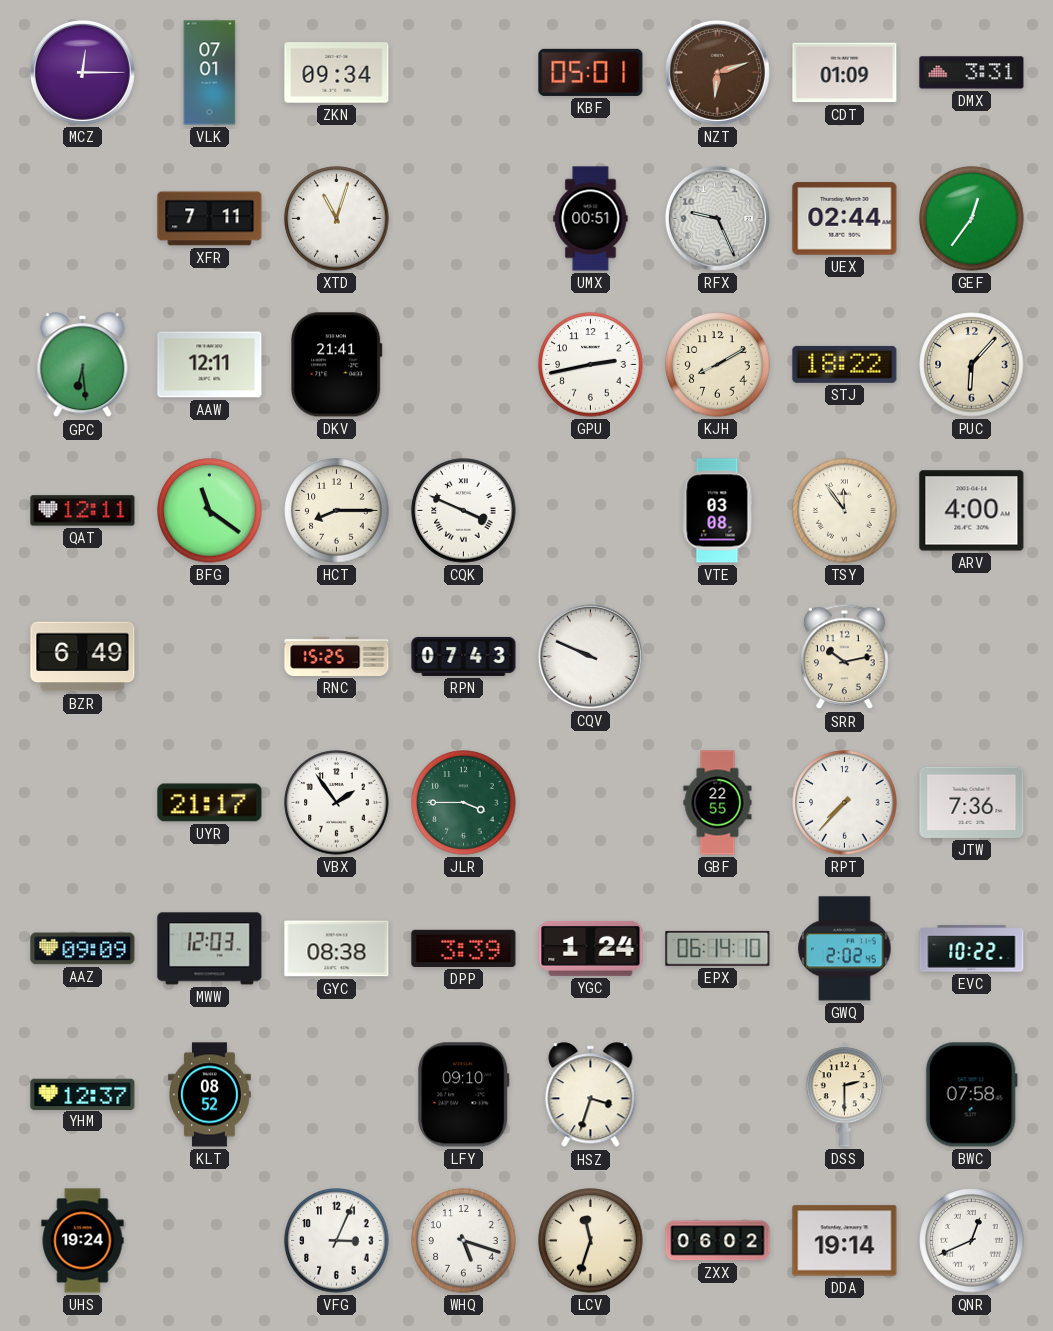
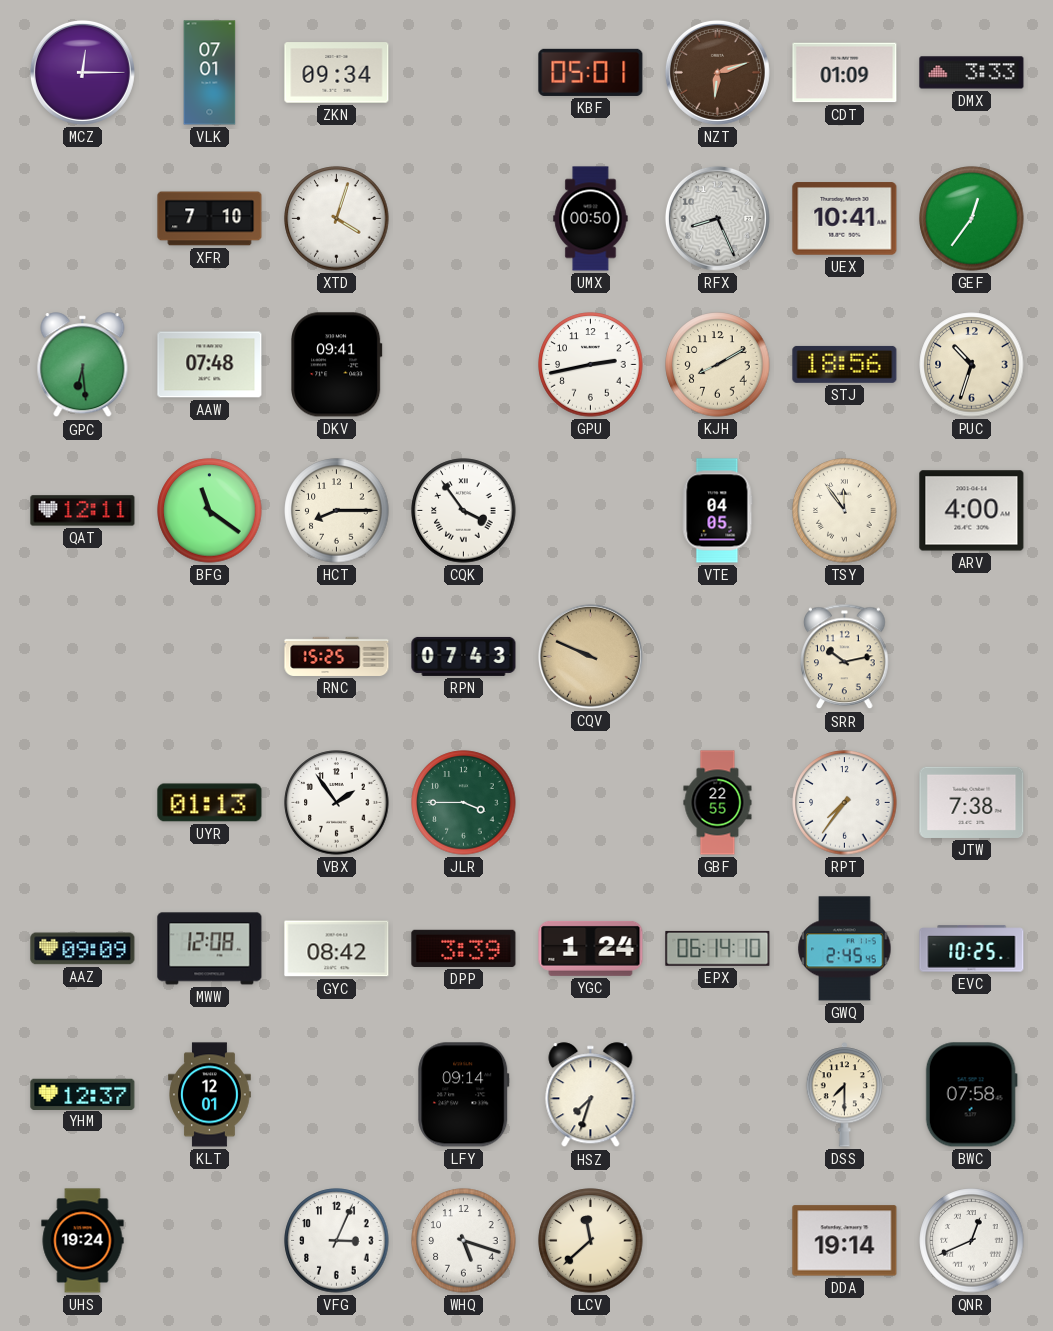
DMX: 3:31 -> 3:33
XFR: 7:11 -> 7:10
XTD: 11:03 -> 4:03
UMX: 00:51 -> 00:50
RFX: 9:26 -> 8:26
UEX: 02:44 -> 10:41
AAW: 12:11 -> 07:48
DKV: 21:41 -> 09:41
STJ: 18:22 -> 18:56
PUC: 6:07 -> 10:33
CQK: 3:49 -> 3:54
VTE: 03:08 -> 04:05
BZR: 6:49 -> none
CQV dial: white -> champagne
UYR: 21:17 -> 01:13
RPT: 7:37 -> 7:36
JTW: 7:36 -> 7:38
MWW: 12:03 -> 12:08
GYC: 08:38 -> 08:42
GWQ: 2:02 -> 2:45
EVC: 10:22 -> 10:25
KLT: 08:52 -> 12:01
LFY: 09:10 -> 09:14
HSZ: 3:33 -> 7:33
DSS: 2:30 -> 7:30
LCV: 11:33 -> 11:38
ZXX: 06:02 -> none
